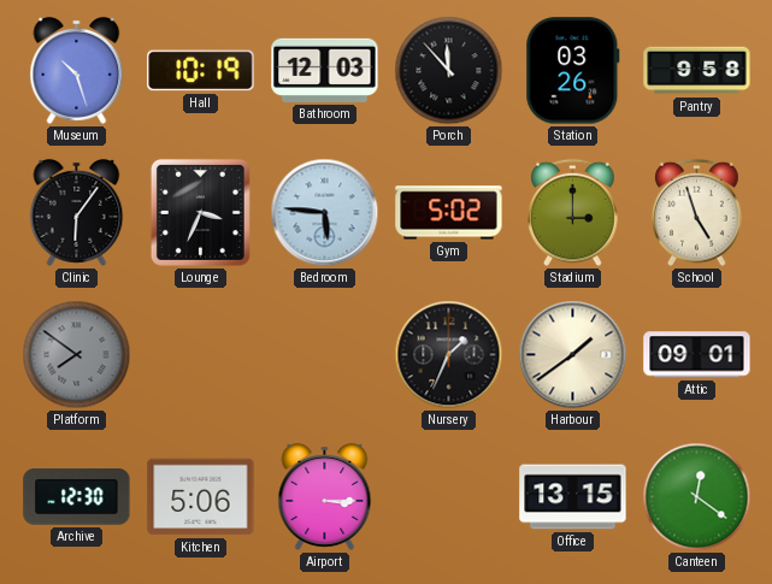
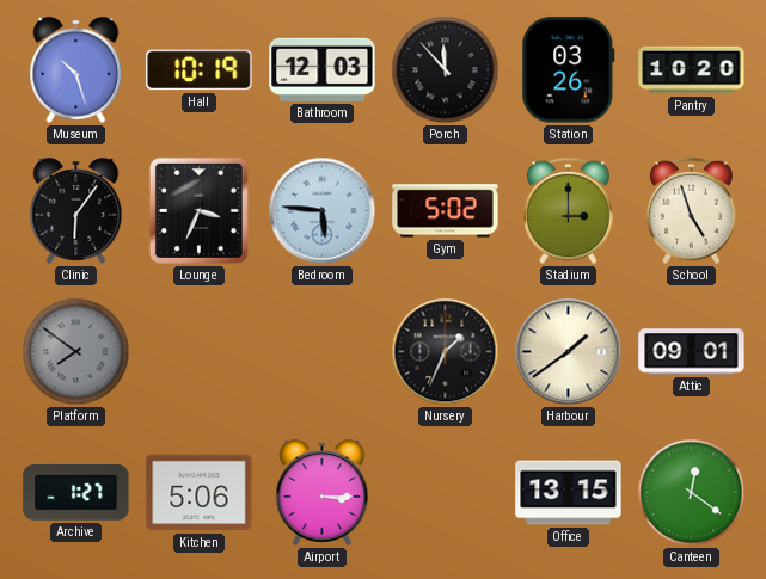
Pantry: 9:58 -> 10:20
Archive: 12:30 -> 1:27
